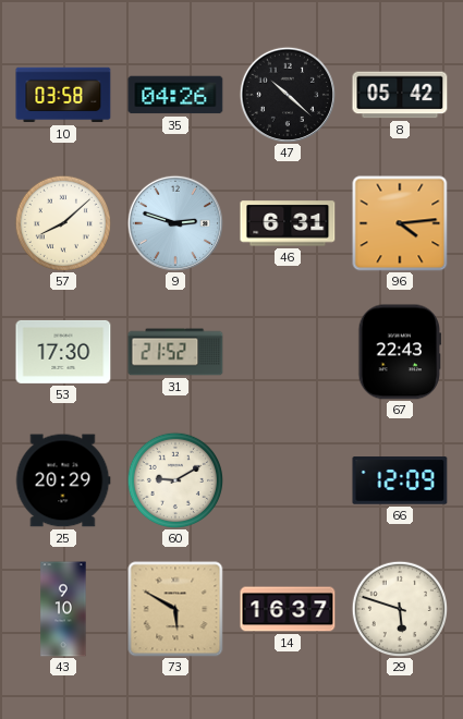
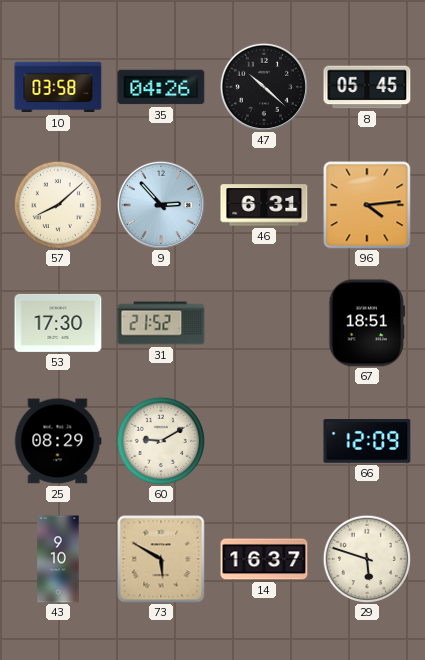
8: 05:42 -> 05:45
9: 2:48 -> 2:53
67: 22:43 -> 18:51
25: 20:29 -> 08:29
